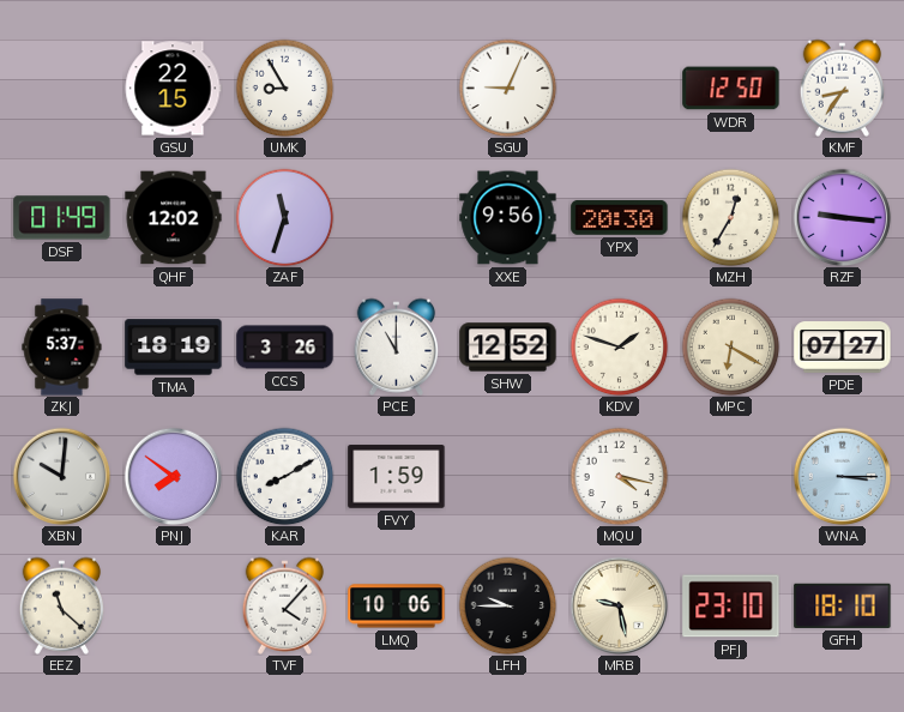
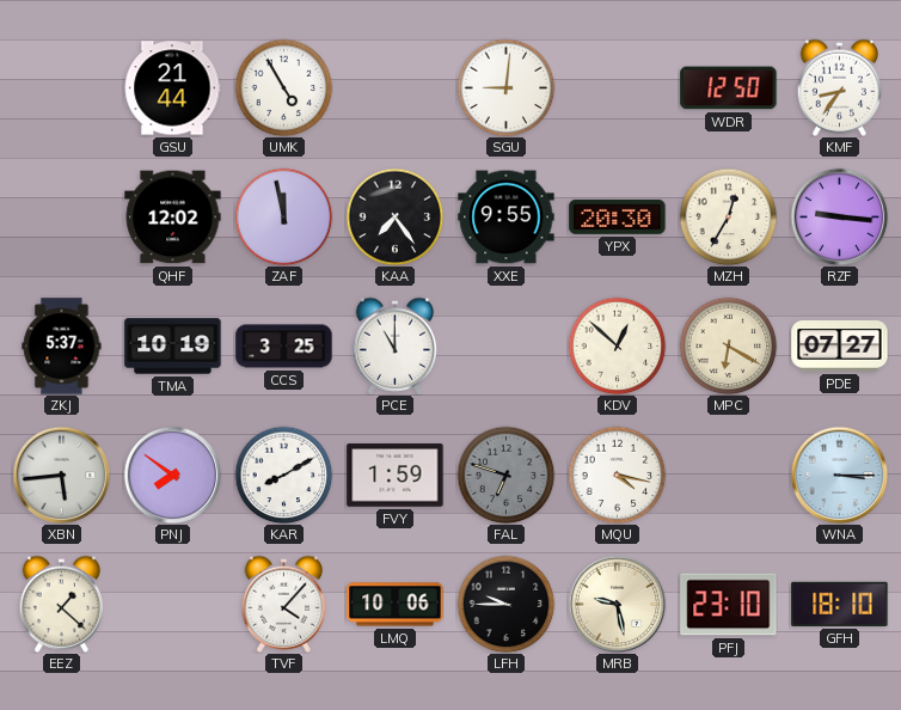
GSU: 22:15 -> 21:44
UMK: 8:55 -> 4:55
SGU: 9:04 -> 9:01
DSF: 01:49 -> none
ZAF: 11:33 -> 11:58
KAA: none -> 7:24
XXE: 9:56 -> 9:55
TMA: 18:19 -> 10:19
CCS: 3:26 -> 3:25
SHW: 12:52 -> none
KDV: 1:48 -> 12:52
XBN: 10:01 -> 5:44
FAL: none -> 6:48
EEZ: 11:22 -> 1:22
